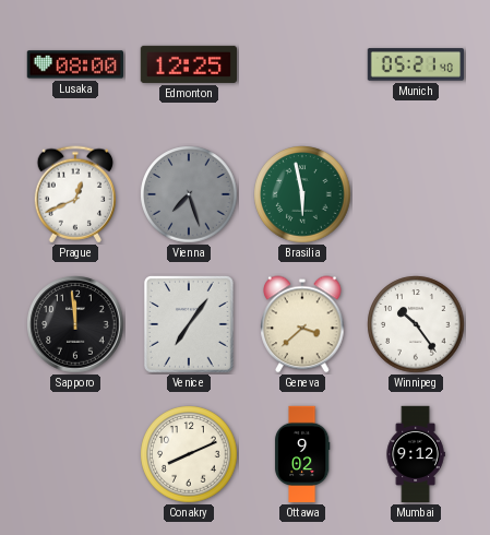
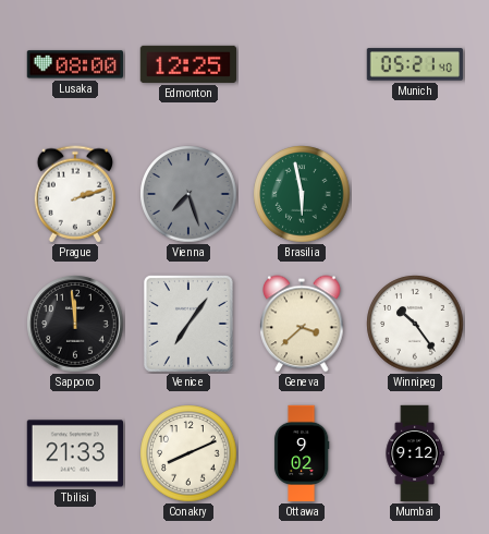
Prague: 12:41 -> 2:12
Tbilisi: none -> 21:33
